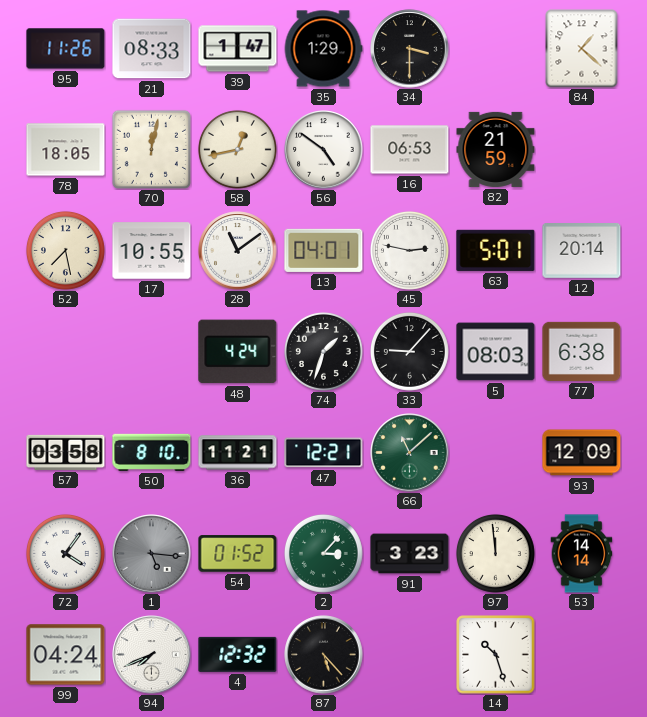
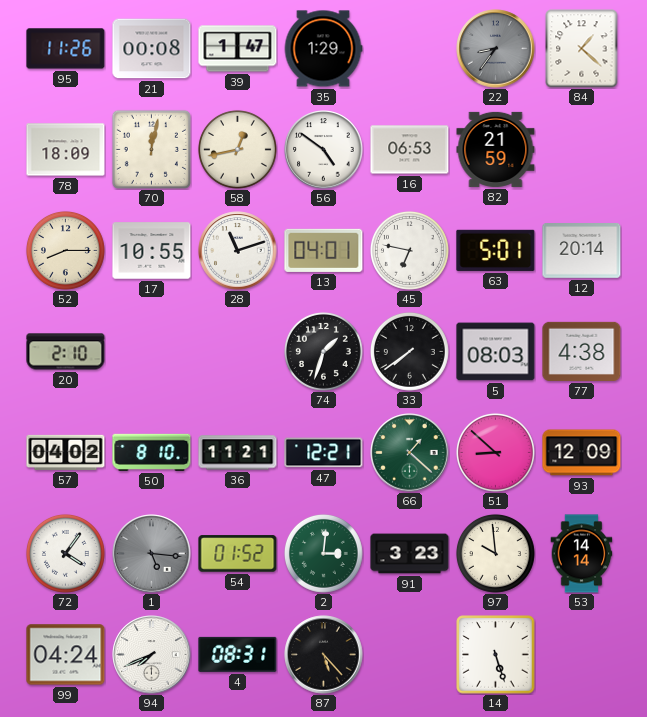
21: 08:33 -> 00:08
34: 3:30 -> none
22: none -> 8:36
78: 18:05 -> 18:09
52: 7:28 -> 8:15
28: 11:09 -> 11:12
45: 2:47 -> 6:47
20: none -> 2:10
48: 4:24 -> none
33: 9:07 -> 7:39
77: 6:38 -> 4:38
57: 03:58 -> 04:02
66: 11:08 -> 1:22
51: none -> 8:52
2: 3:07 -> 3:01
97: 11:59 -> 9:59
4: 12:32 -> 08:31
14: 10:27 -> 5:27
